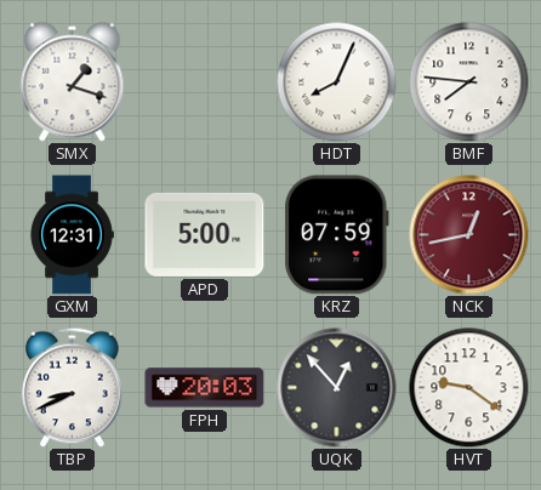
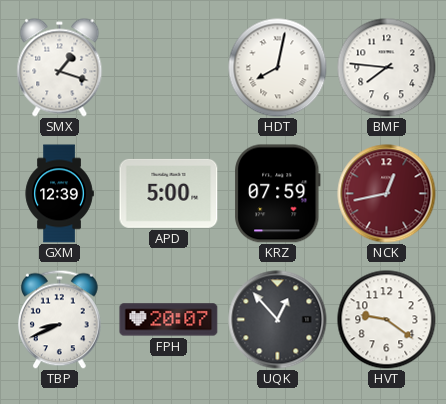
HDT: 8:04 -> 8:02
GXM: 12:31 -> 12:39
FPH: 20:03 -> 20:07
